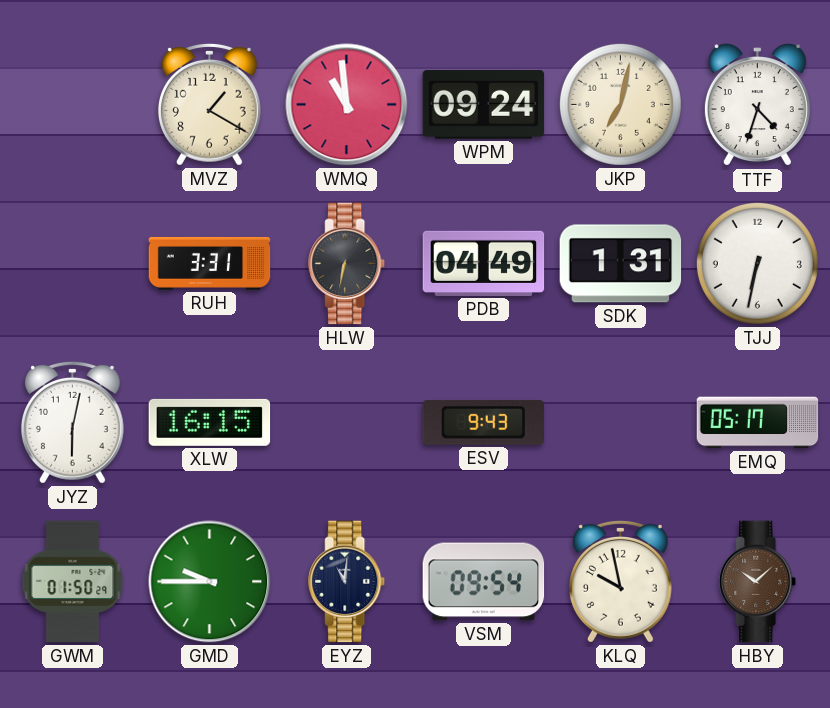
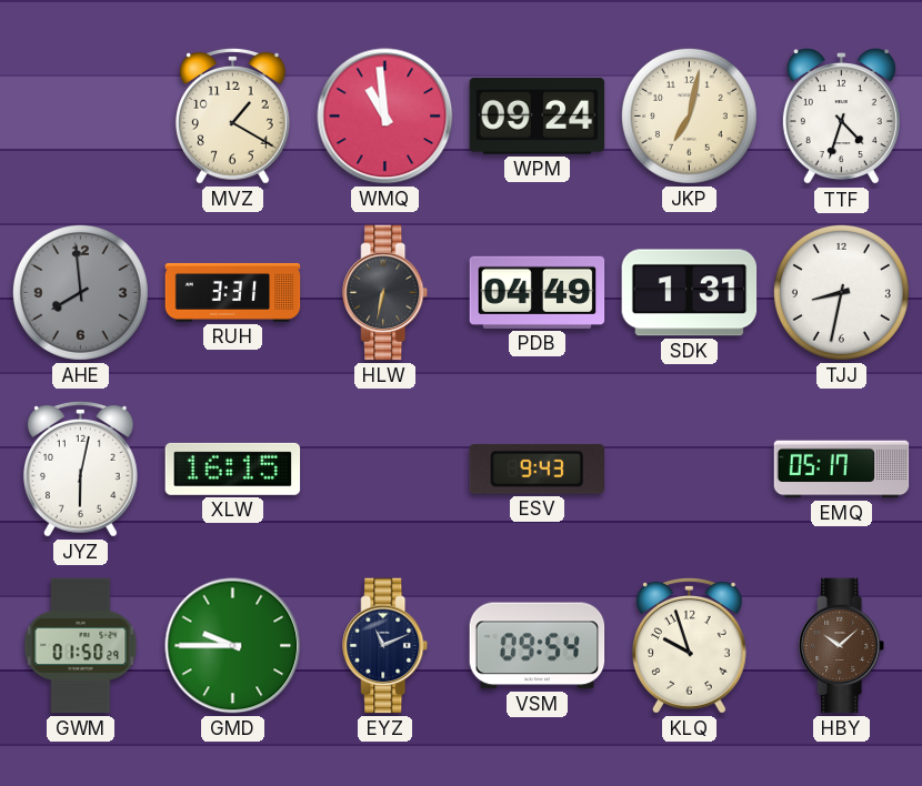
AHE: none -> 7:59
TJJ: 6:32 -> 8:32
EYZ: 11:01 -> 11:11
KLQ: 9:58 -> 9:57
